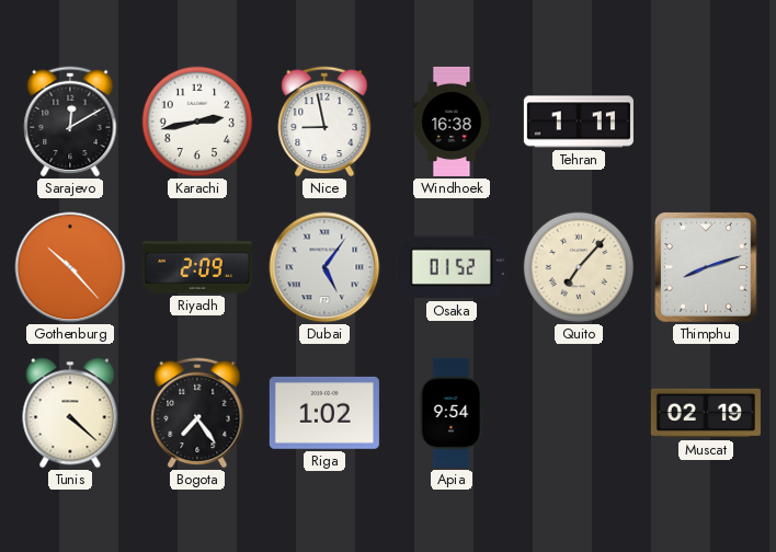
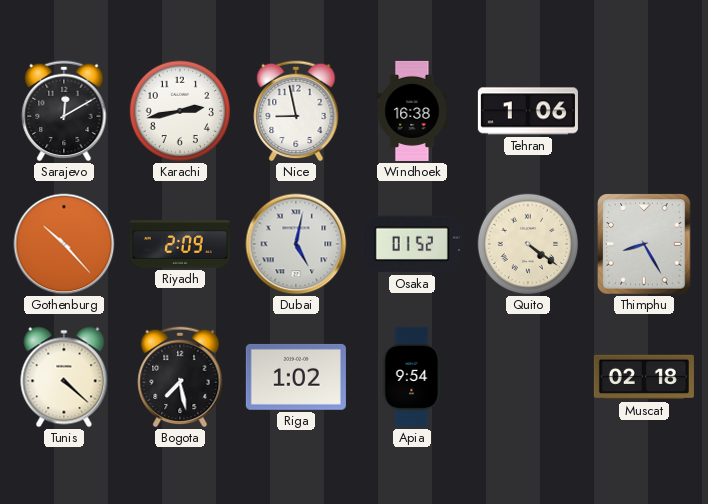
Tehran: 1:11 -> 1:06
Dubai: 5:06 -> 5:02
Quito: 7:07 -> 4:21
Thimphu: 8:12 -> 8:25
Bogota: 7:24 -> 7:28
Muscat: 02:19 -> 02:18
